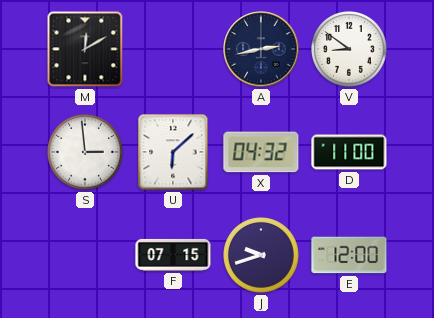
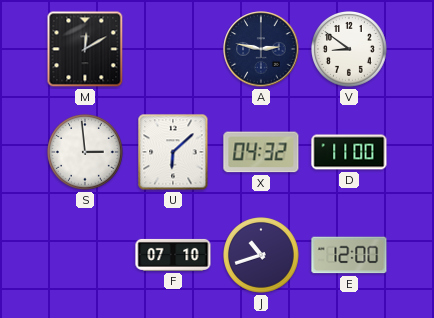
A: 2:43 -> 2:47
F: 07:15 -> 07:10
J: 9:42 -> 10:42
